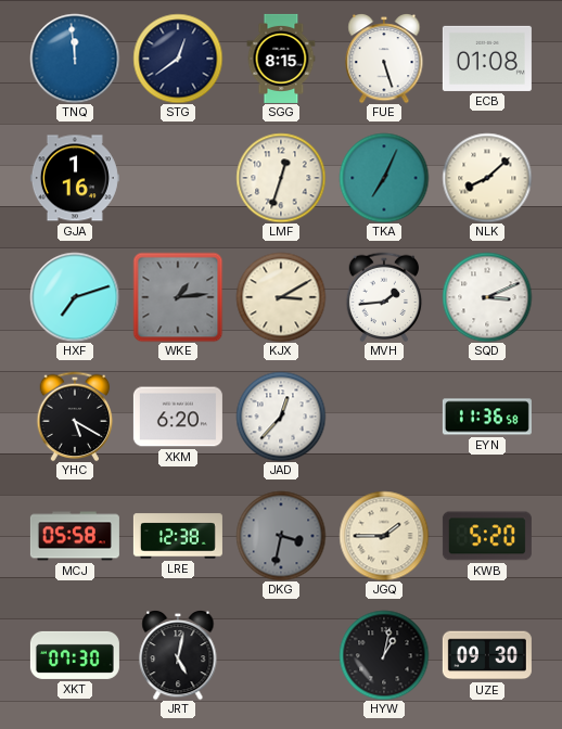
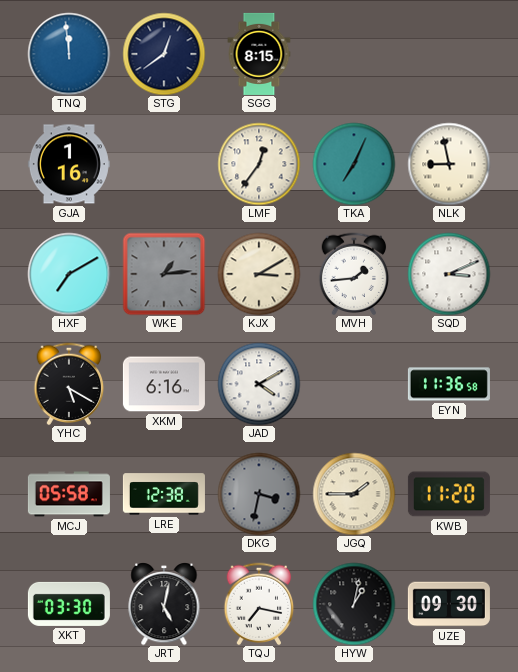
FUE: 5:27 -> none
ECB: 01:08 -> none
LMF: 12:33 -> 12:36
NLK: 8:08 -> 8:58
HXF: 7:12 -> 7:10
XKM: 6:20 -> 6:16
JAD: 12:37 -> 4:10
KWB: 5:20 -> 11:20
XKT: 07:30 -> 03:30
TQJ: none -> 7:17
